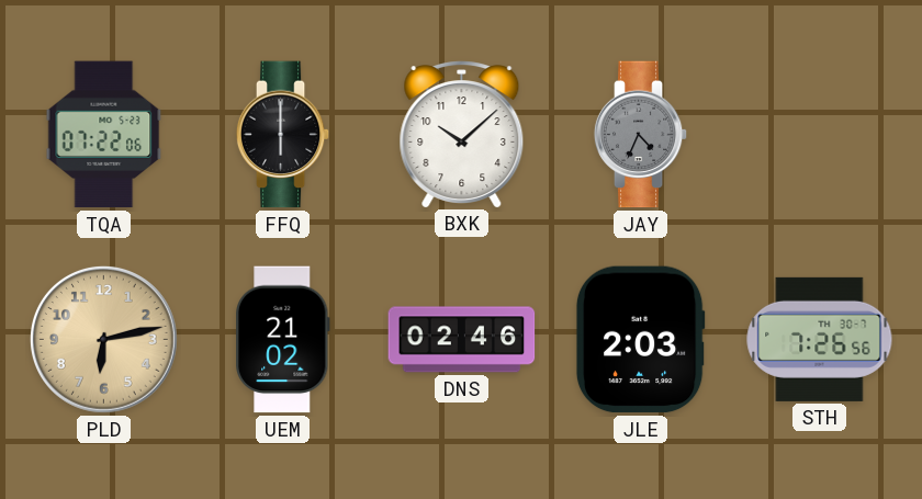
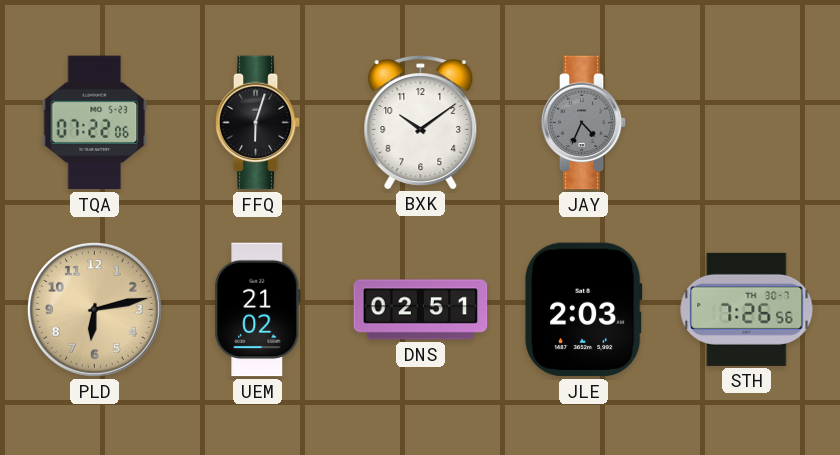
FFQ: 6:00 -> 6:03
BXK: 10:08 -> 10:09
DNS: 02:46 -> 02:51
